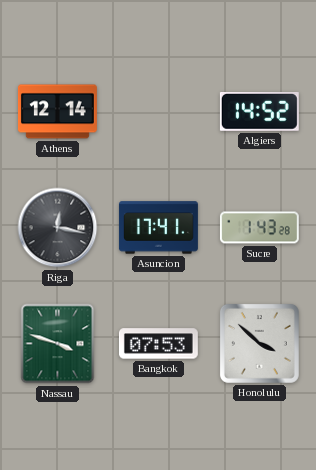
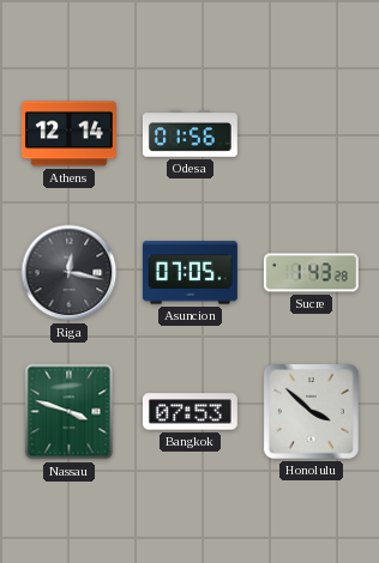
Odesa: none -> 01:56
Algiers: 14:52 -> none
Asuncion: 17:41 -> 07:05
